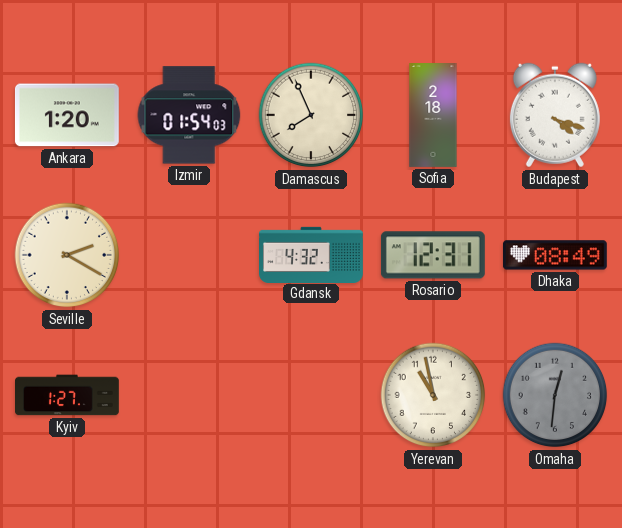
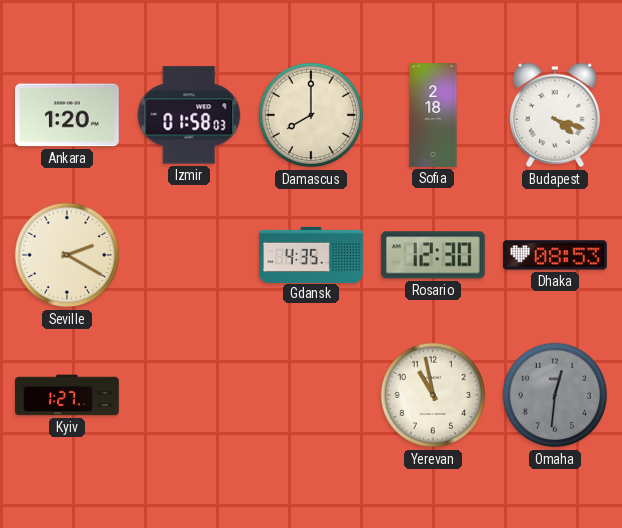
Izmir: 01:54 -> 01:58
Damascus: 7:56 -> 8:00
Gdansk: 4:32 -> 4:35
Rosario: 12:31 -> 12:30
Dhaka: 08:49 -> 08:53
